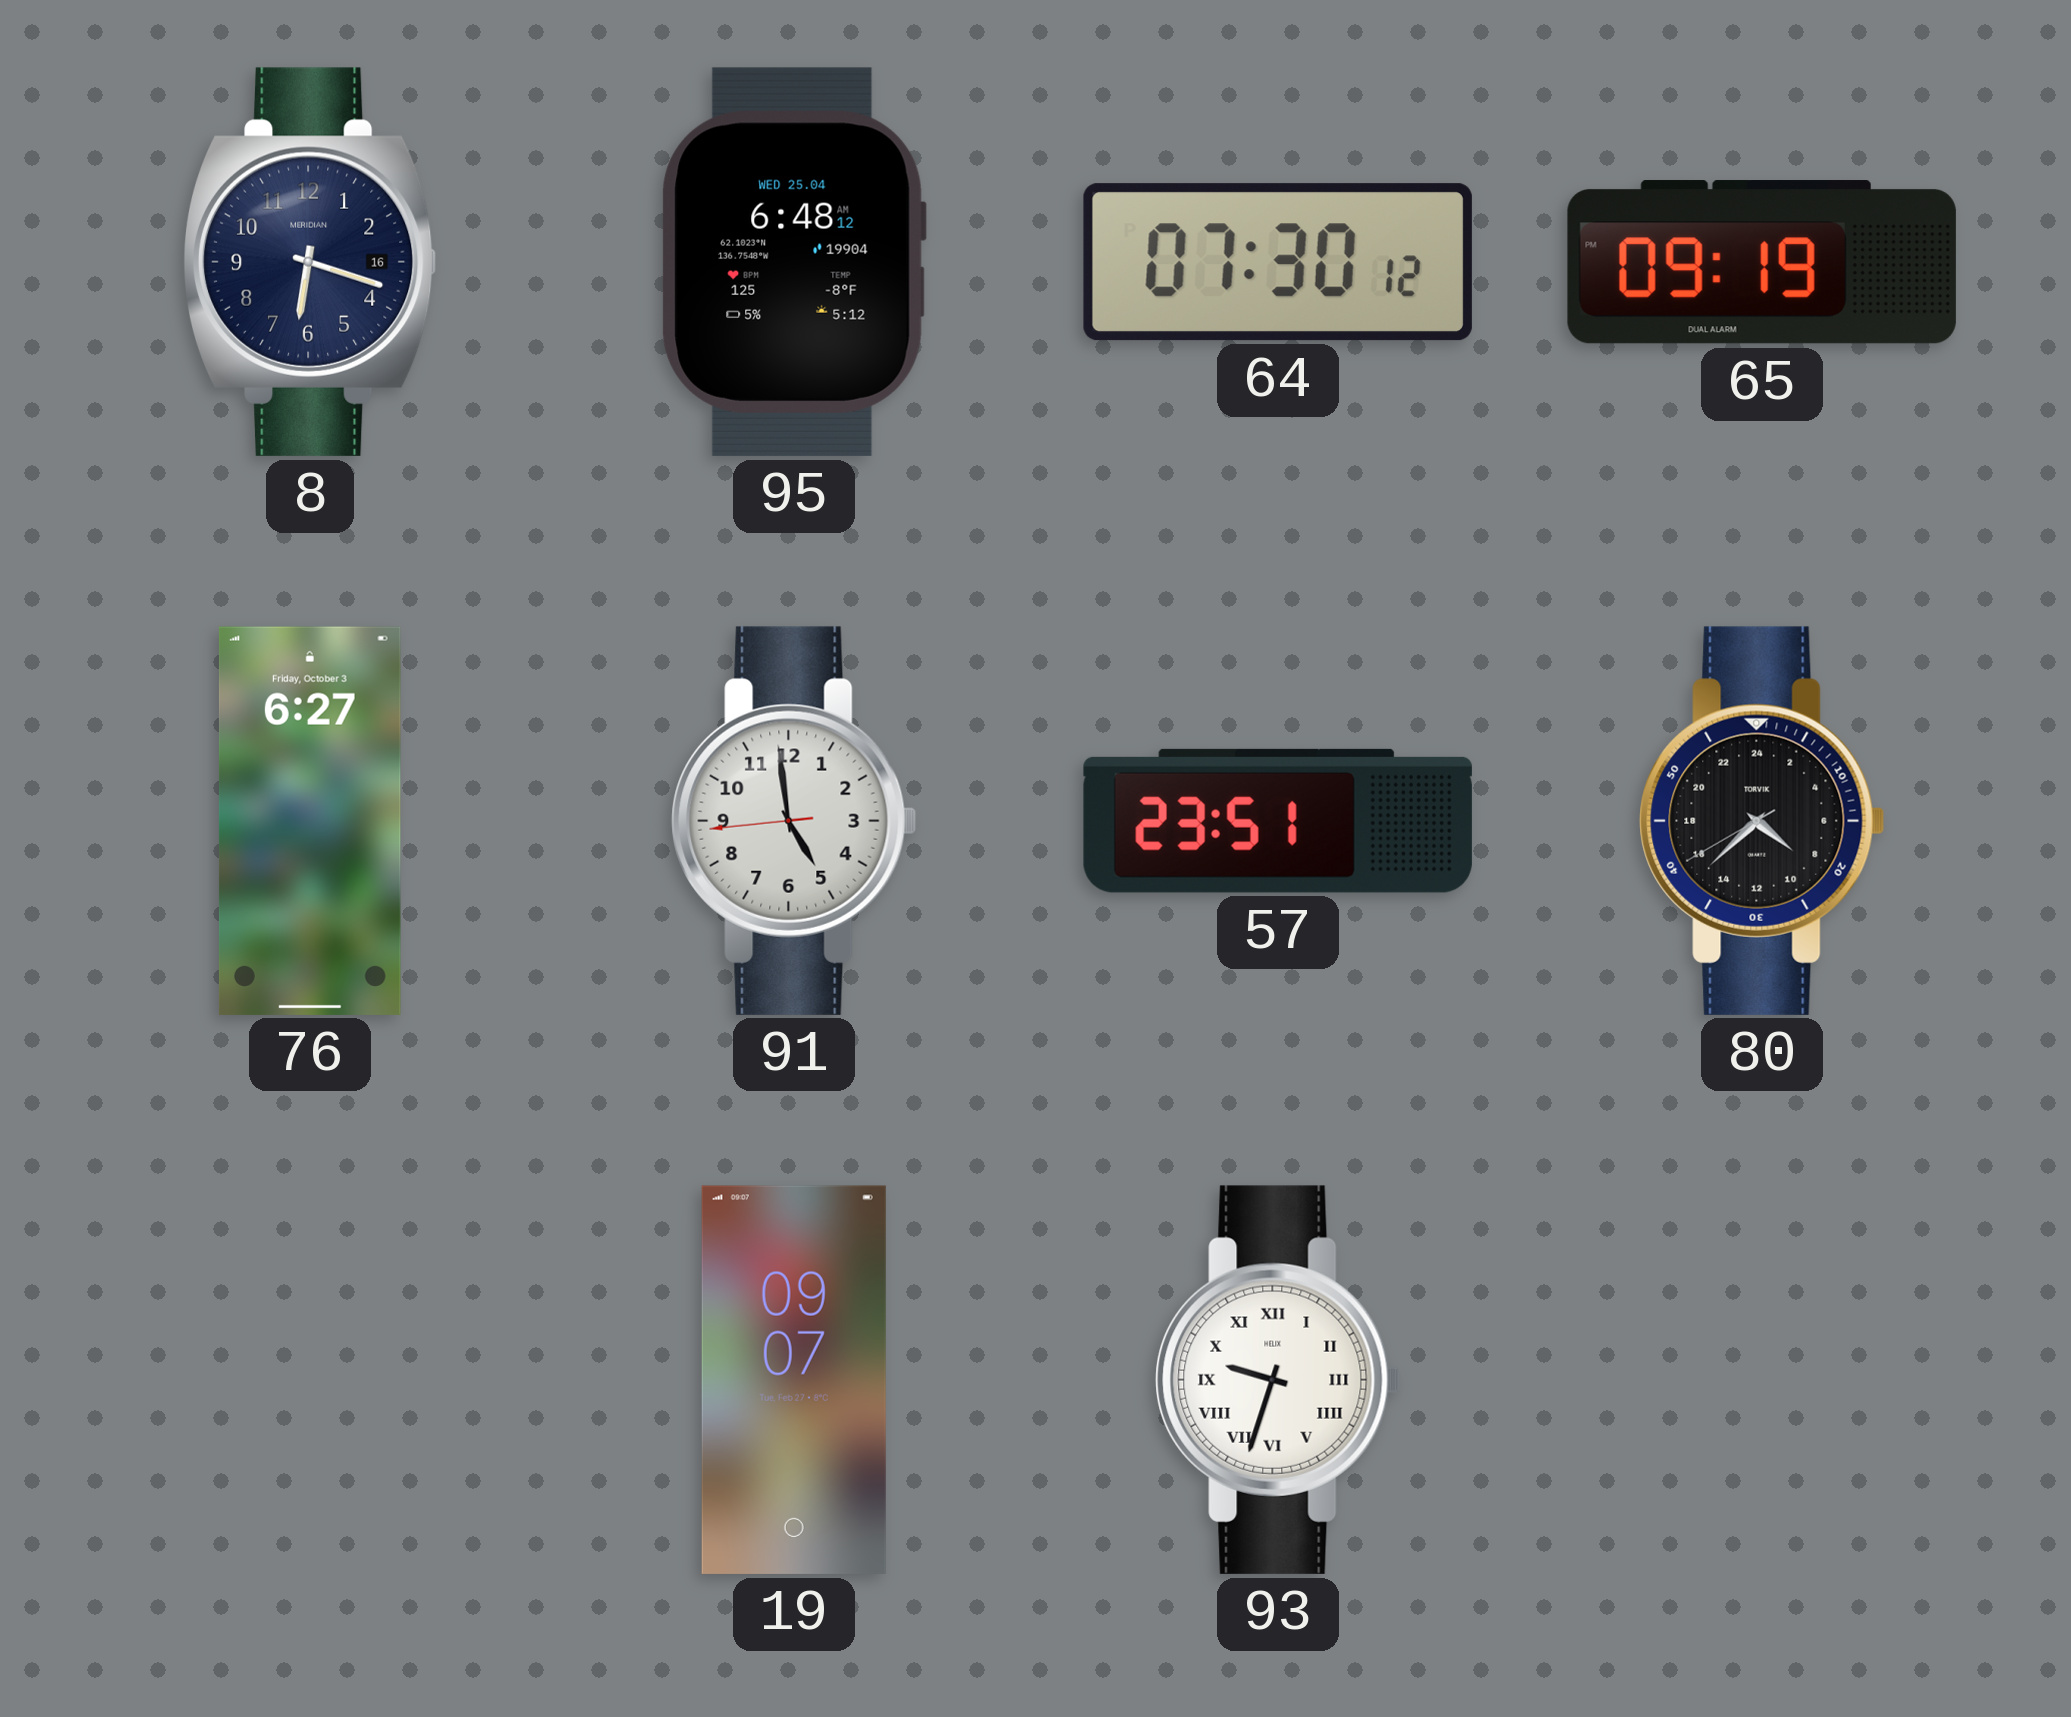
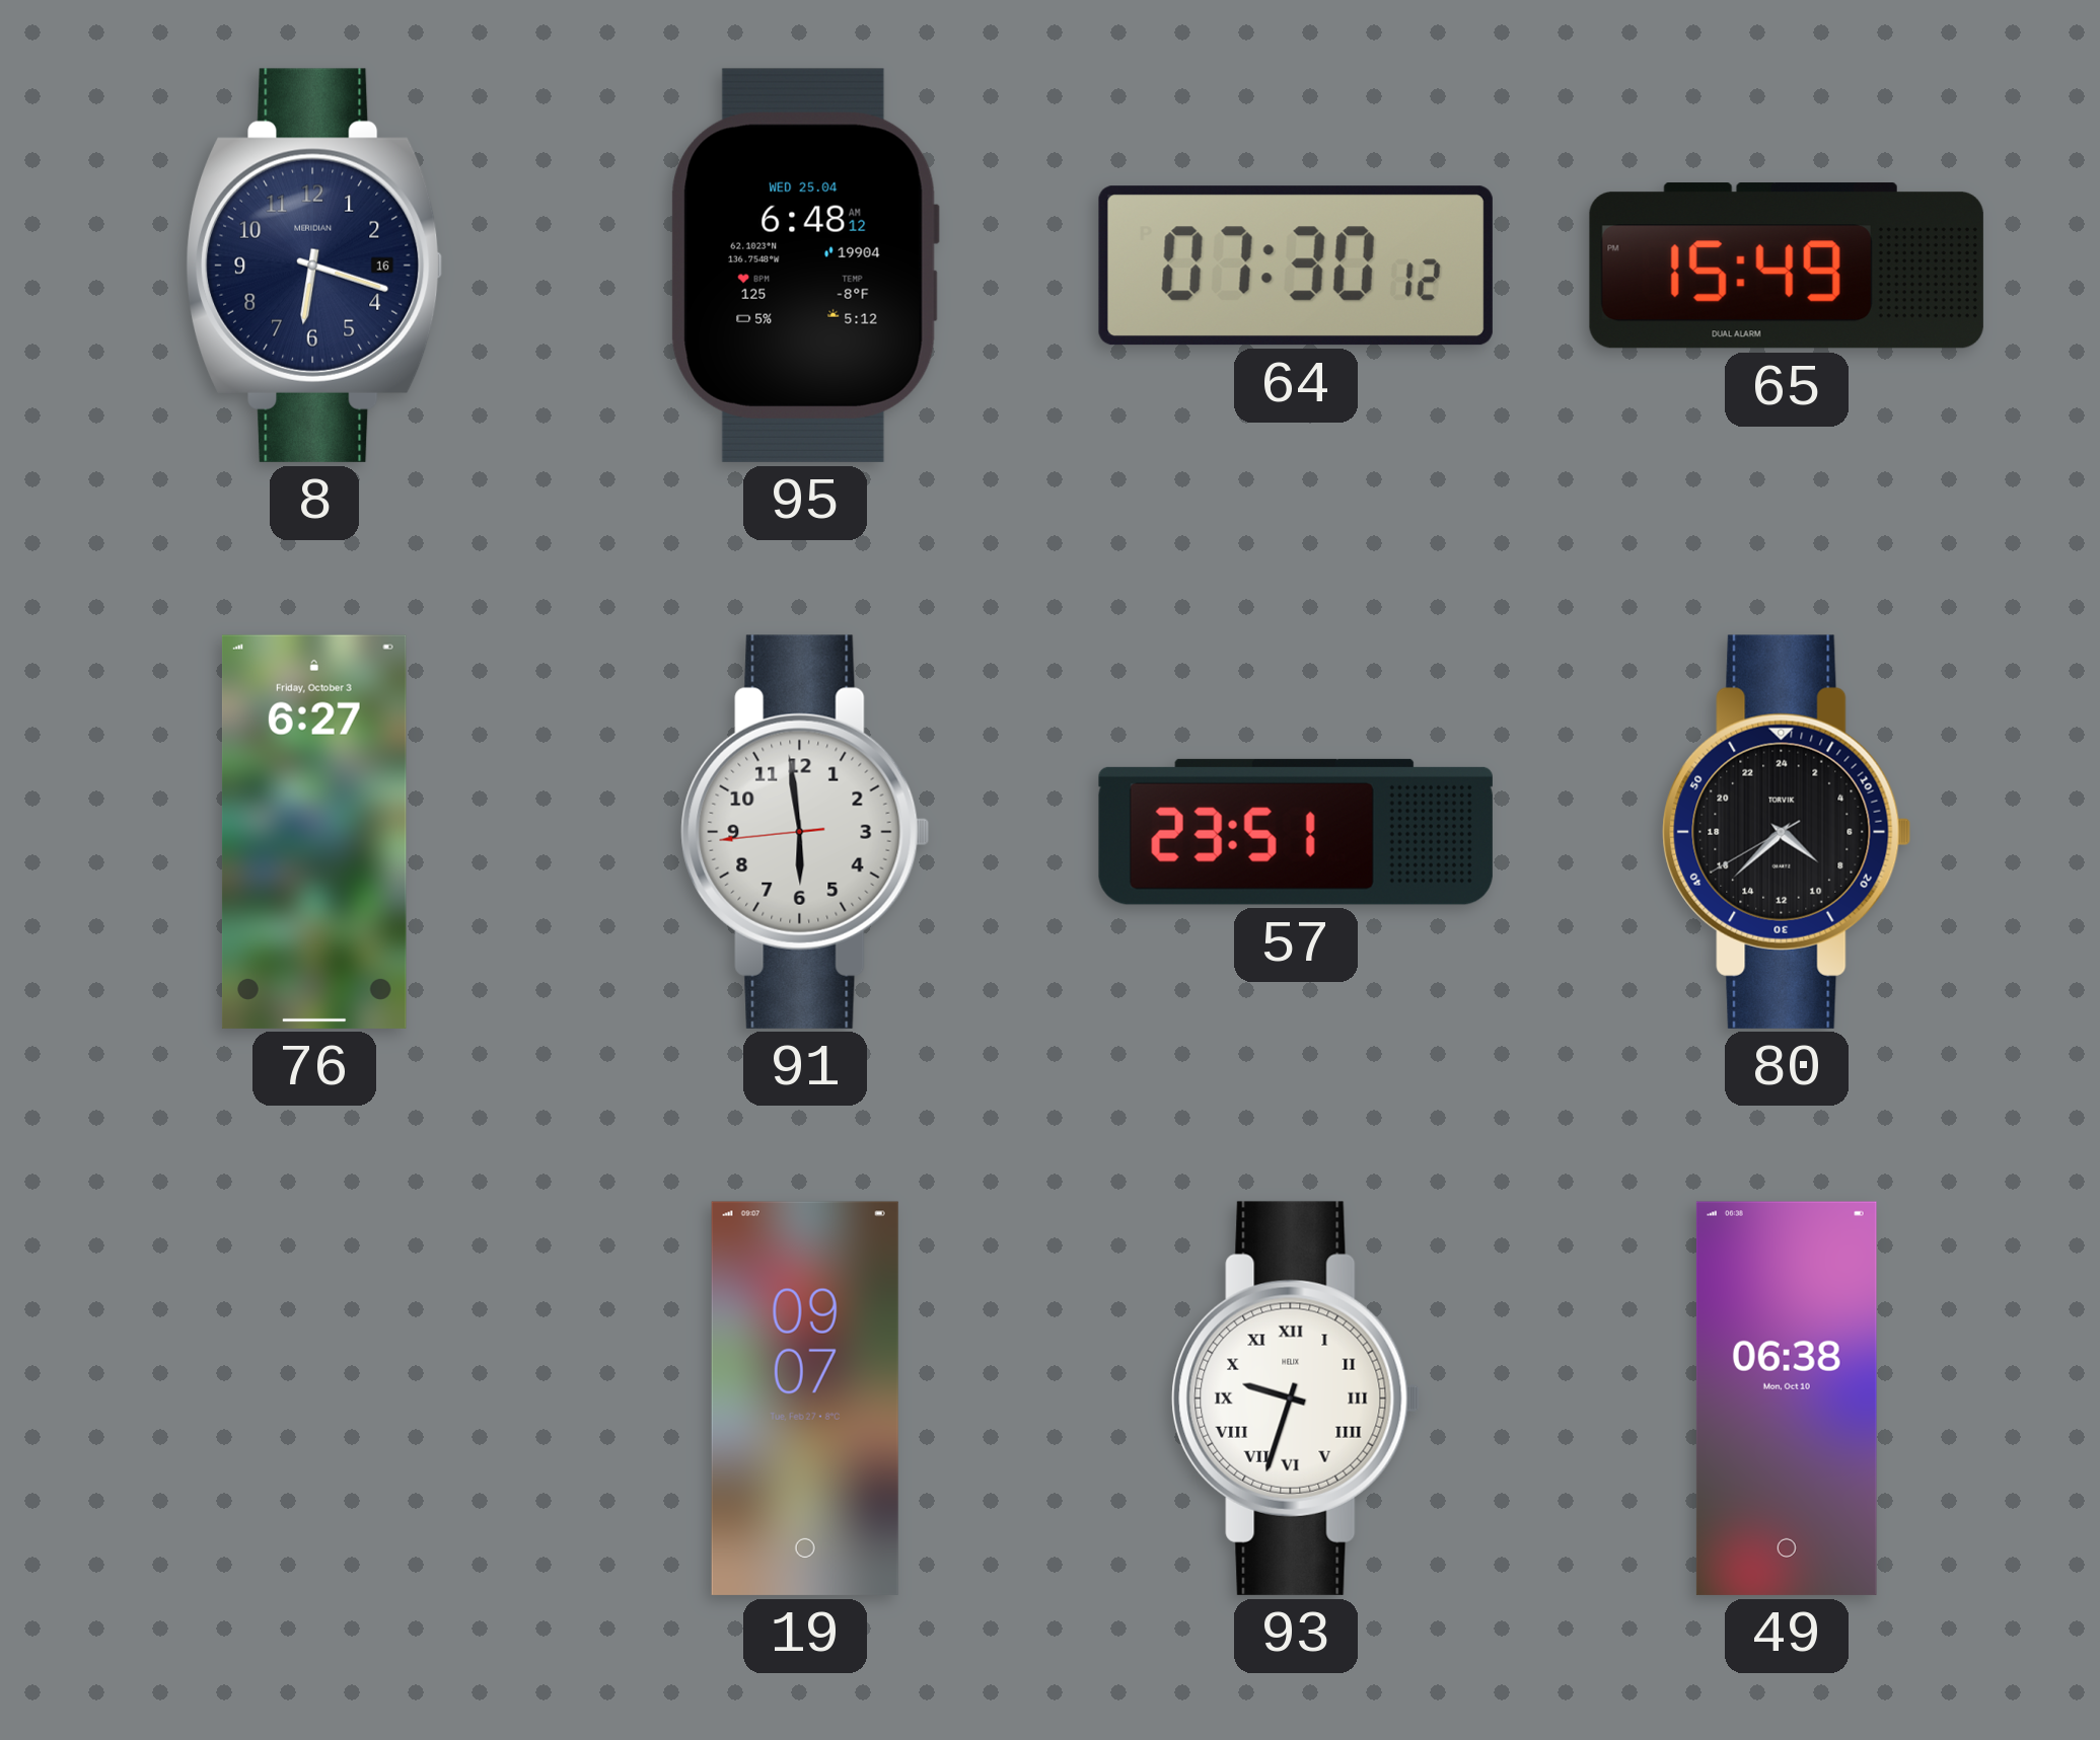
65: 09:19 -> 15:49
91: 4:58 -> 5:58
49: none -> 06:38
